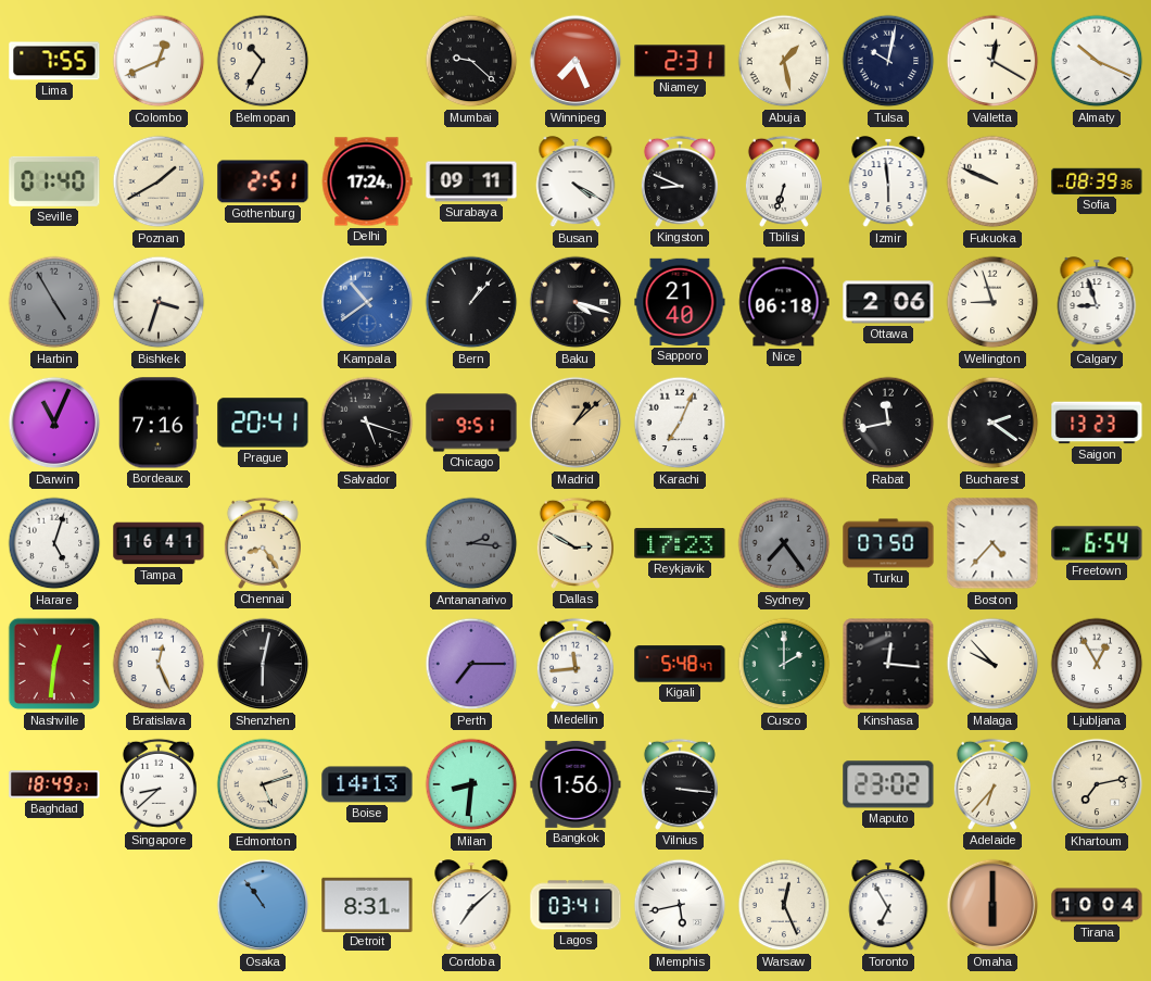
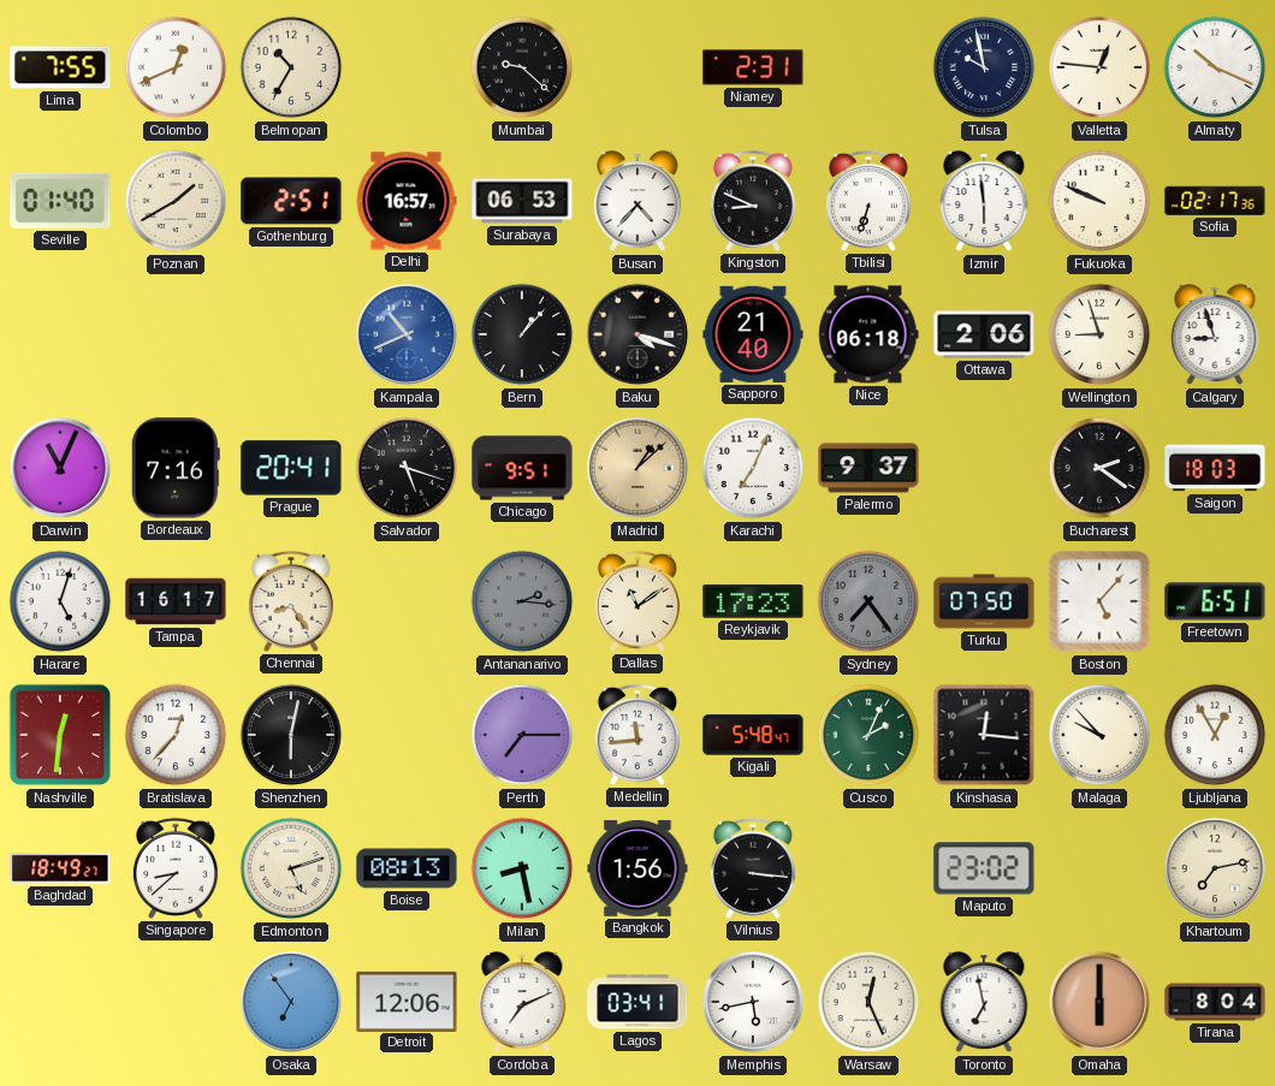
Winnipeg: 7:26 -> none
Abuja: 1:28 -> none
Tulsa: 10:02 -> 9:58
Valletta: 12:20 -> 12:46
Delhi: 17:24 -> 16:57
Surabaya: 09:11 -> 06:53
Busan: 4:20 -> 4:37
Sofia: 08:39 -> 02:17
Harbin: 4:55 -> none
Bishkek: 3:33 -> none
Kampala: 10:39 -> 10:41
Palermo: none -> 9:37
Rabat: 11:43 -> none
Saigon: 13:23 -> 18:03
Tampa: 16:41 -> 16:17
Dallas: 2:50 -> 11:09
Boston: 4:37 -> 5:07
Freetown: 6:54 -> 6:51
Bratislava: 12:26 -> 12:37
Cusco: 2:00 -> 2:04
Boise: 14:13 -> 08:13
Milan: 8:31 -> 8:28
Adelaide: 6:37 -> none
Osaka: 10:54 -> 6:54
Detroit: 8:31 -> 12:06
Cordoba: 7:08 -> 7:11
Toronto: 6:55 -> 6:58
Tirana: 10:04 -> 8:04
